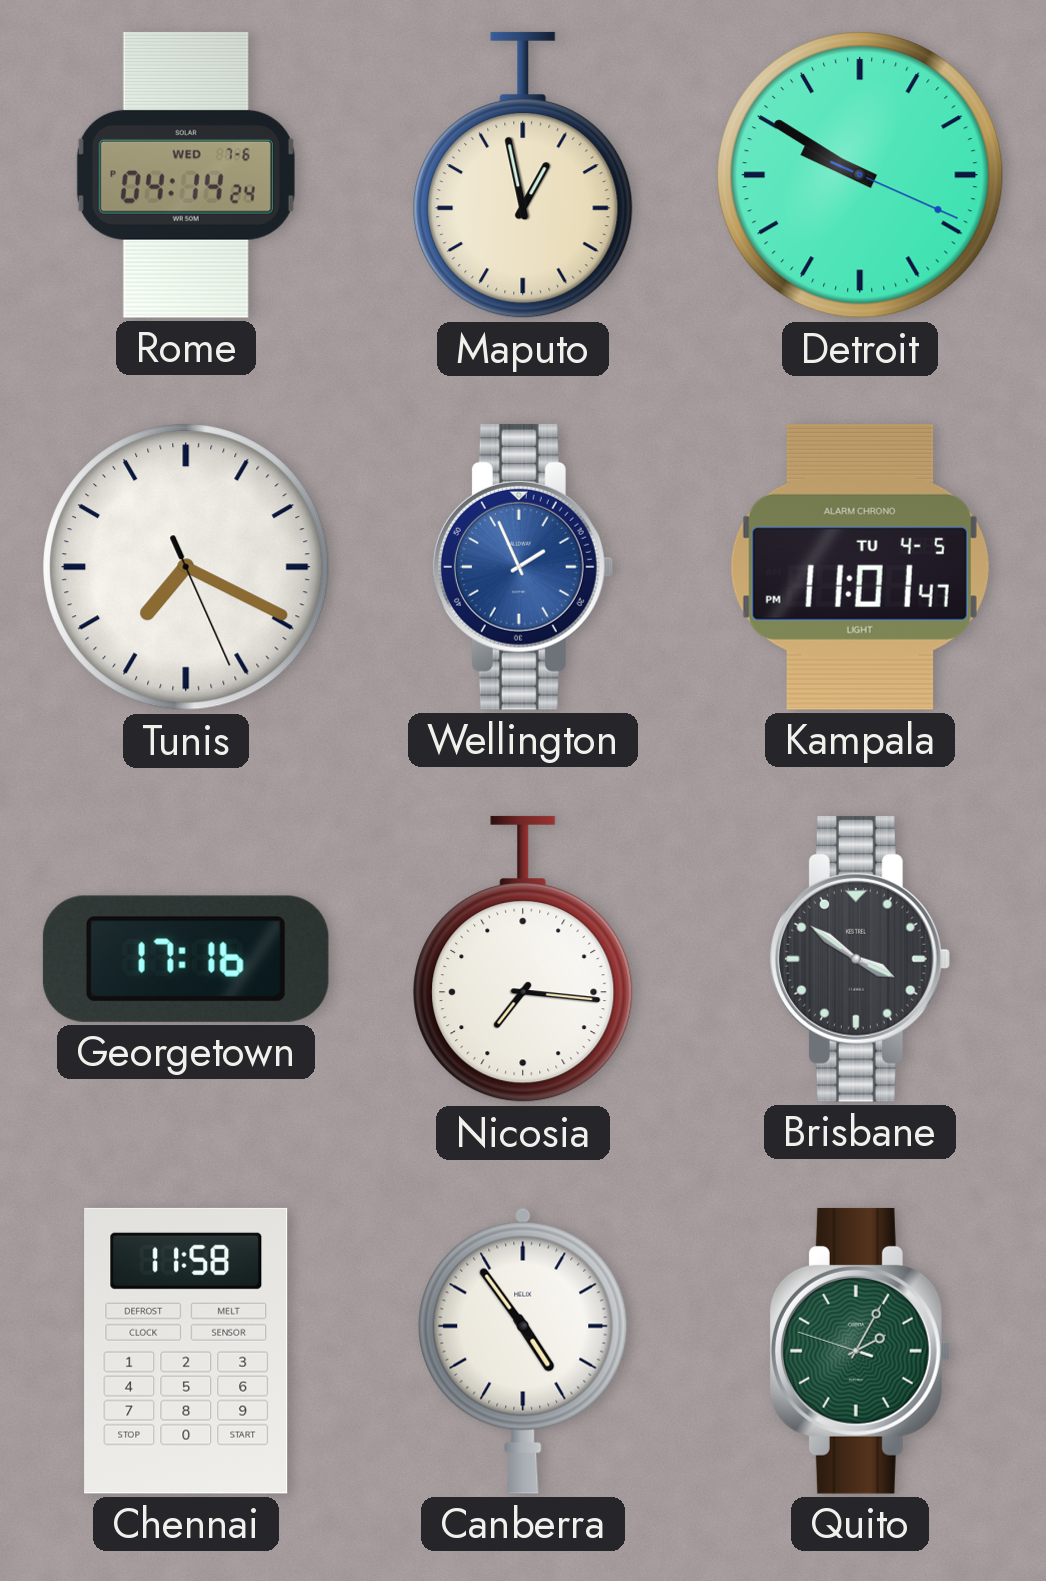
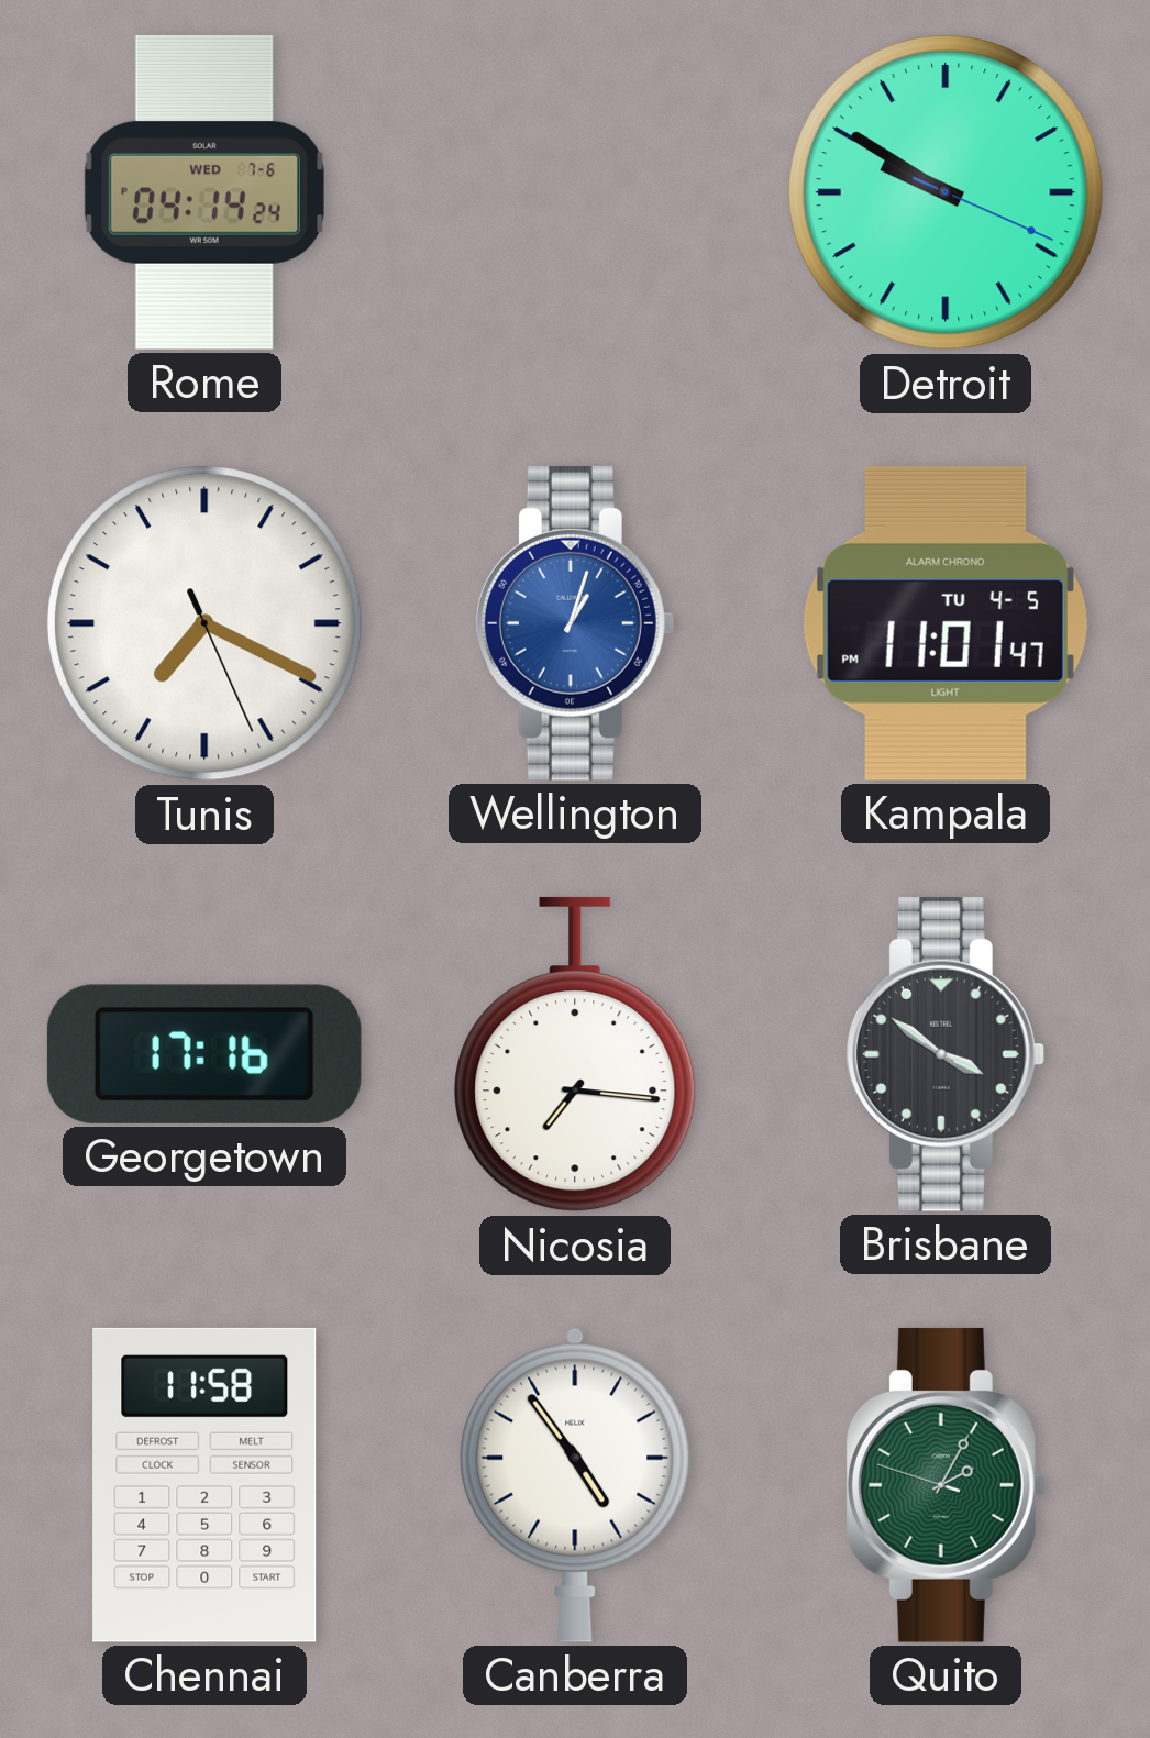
Maputo: 12:58 -> none
Wellington: 1:56 -> 1:03
